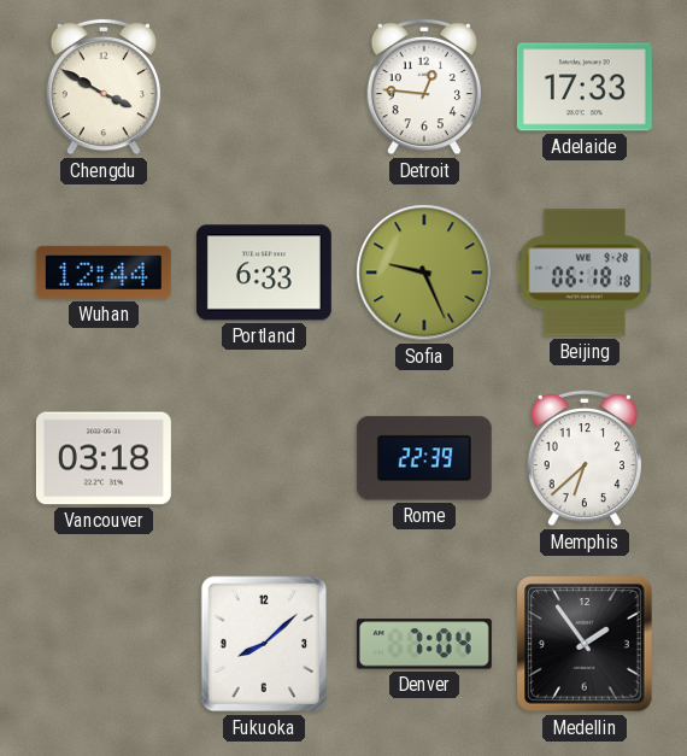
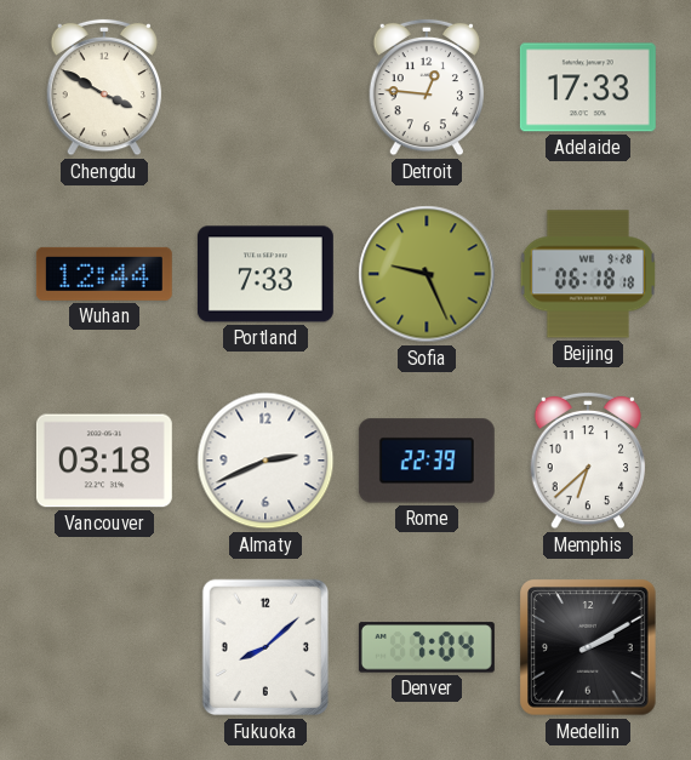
Portland: 6:33 -> 7:33
Almaty: none -> 2:41
Medellin: 1:54 -> 2:10
